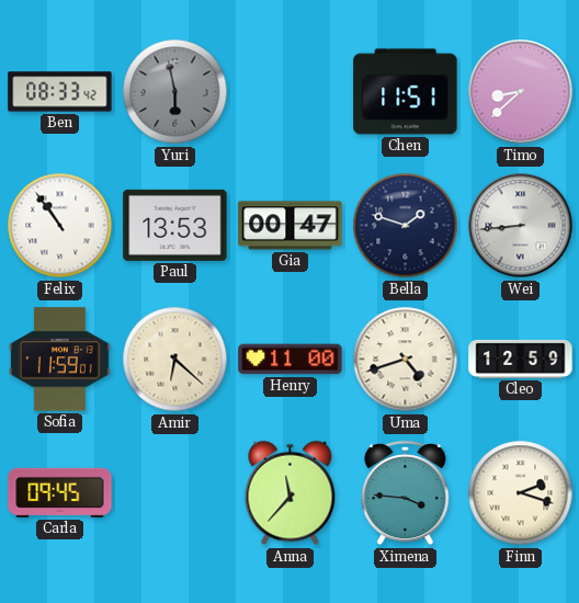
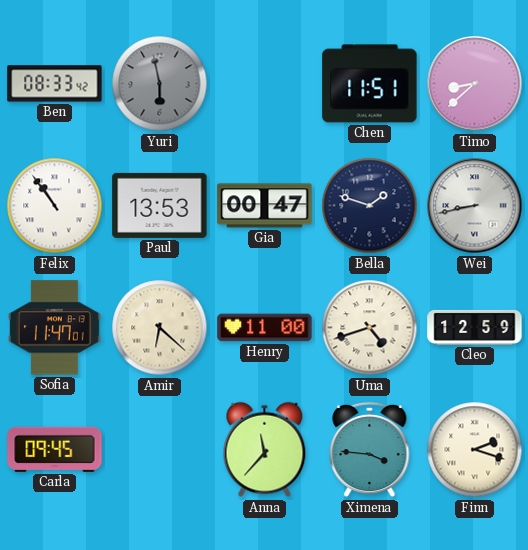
Wei: 8:44 -> 8:43
Sofia: 11:59 -> 11:47
